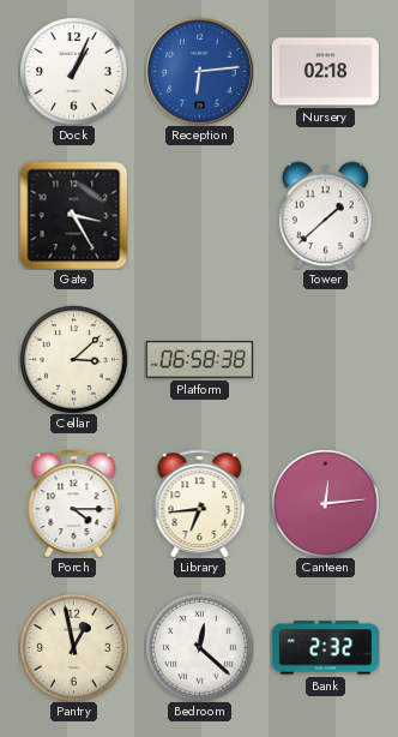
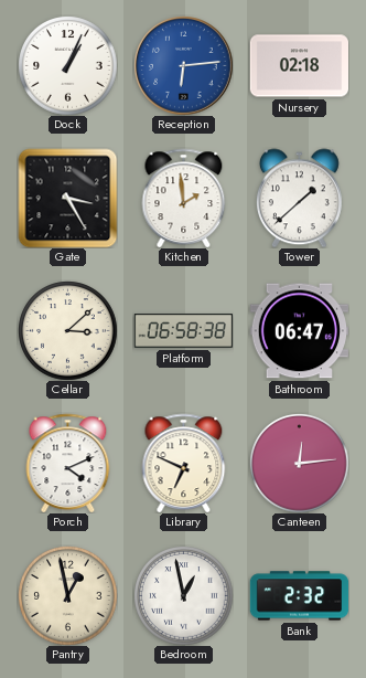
Kitchen: none -> 1:59
Bathroom: none -> 06:47
Porch: 4:15 -> 4:11
Library: 6:44 -> 6:49
Bedroom: 12:22 -> 12:58
